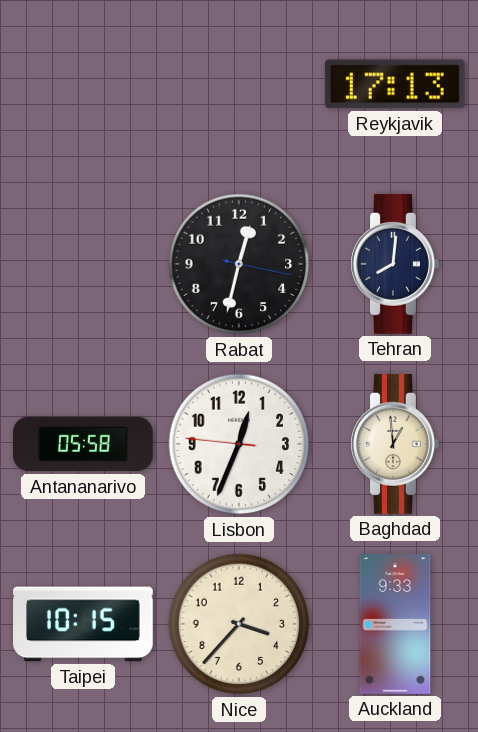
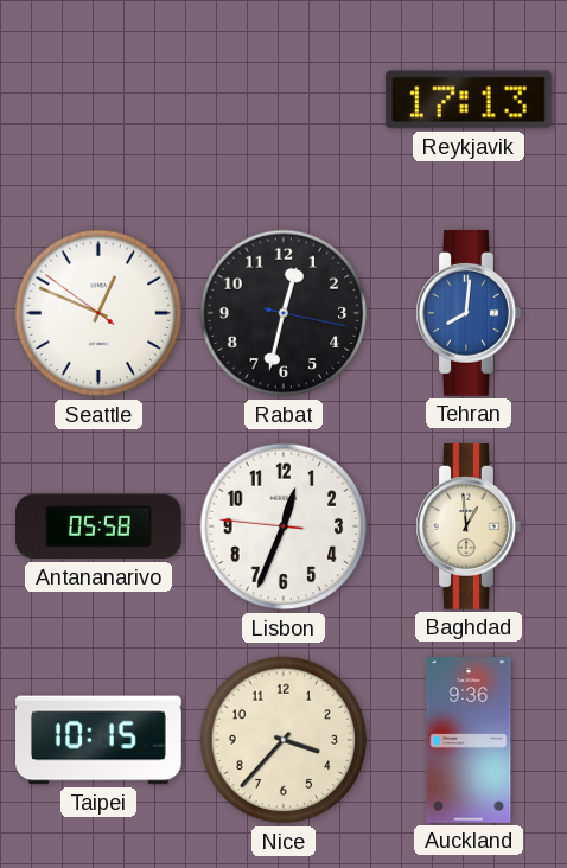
Seattle: none -> 12:48
Tehran dial: navy -> blue
Auckland: 9:33 -> 9:36
